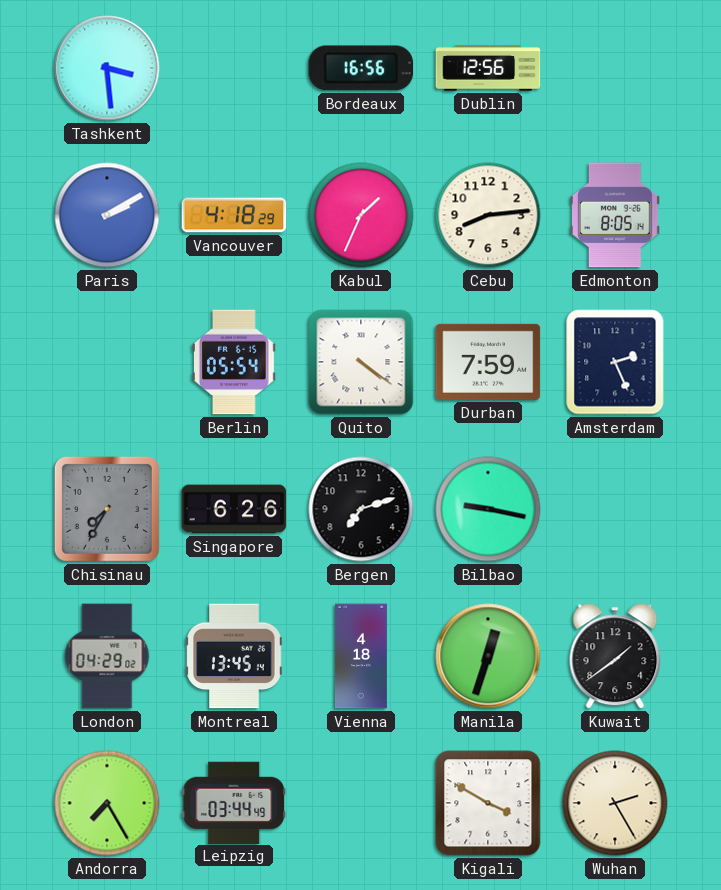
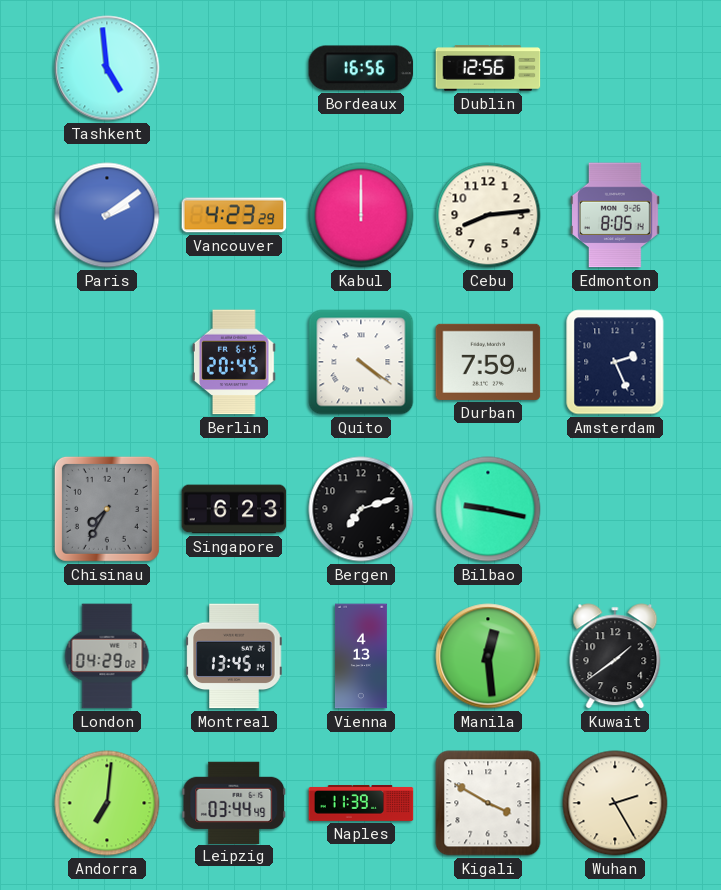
Tashkent: 3:29 -> 4:59
Paris: 2:10 -> 2:09
Vancouver: 4:18 -> 4:23
Kabul: 1:34 -> 12:00
Berlin: 05:54 -> 20:45
Singapore: 6:26 -> 6:23
Vienna: 4:18 -> 4:13
Manila: 12:33 -> 12:29
Andorra: 7:25 -> 7:01
Naples: none -> 11:39
